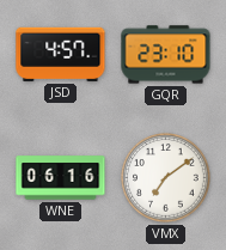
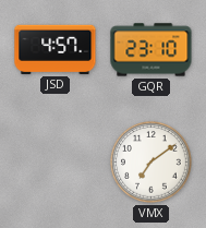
WNE: 06:16 -> none
